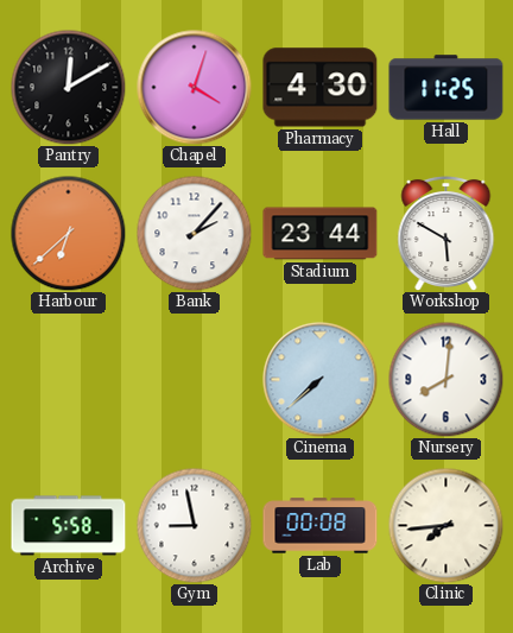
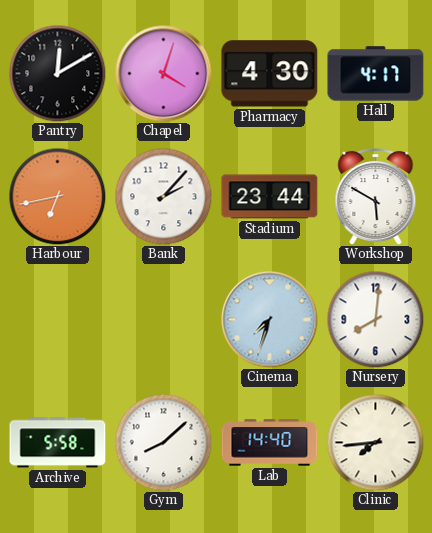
Hall: 11:25 -> 4:17
Harbour: 6:38 -> 6:43
Cinema: 7:38 -> 7:33
Gym: 8:58 -> 8:08
Lab: 00:08 -> 14:40
